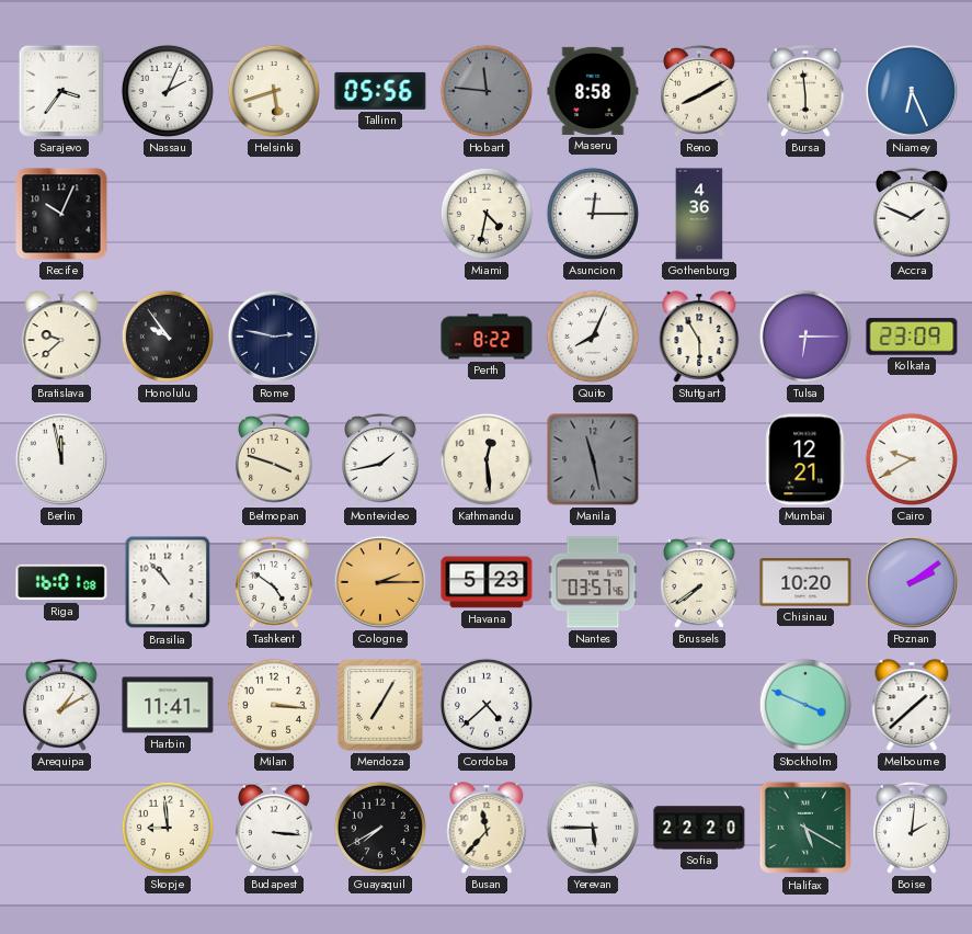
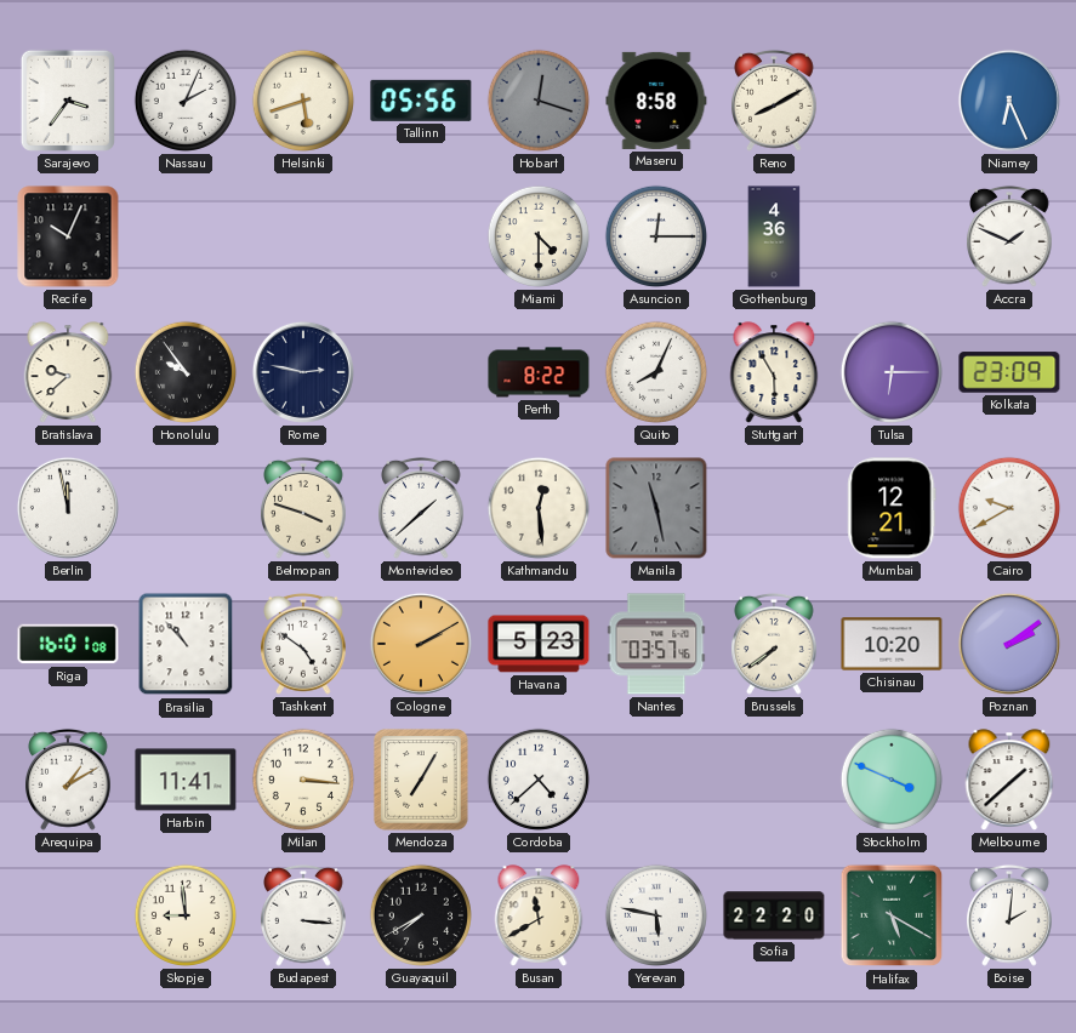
Hobart: 11:46 -> 12:18
Bursa: 5:59 -> none
Miami: 4:32 -> 4:30
Montevideo: 1:43 -> 1:38
Cologne: 2:15 -> 2:10
Busan: 11:37 -> 11:40
Yerevan: 5:45 -> 5:47
